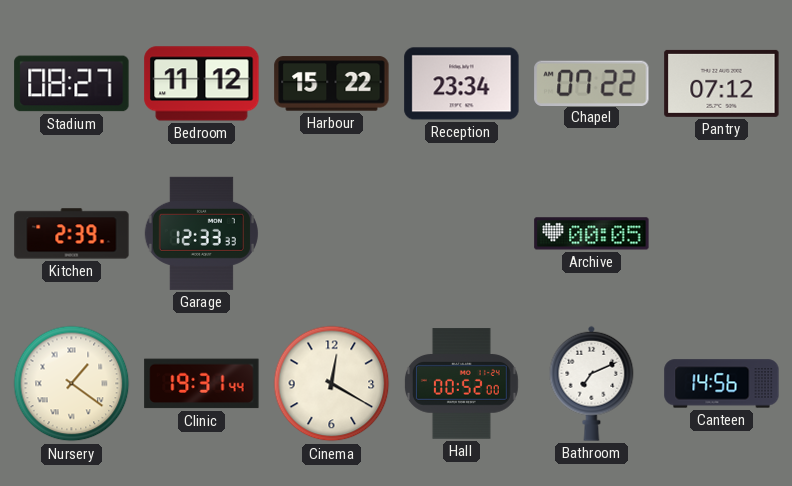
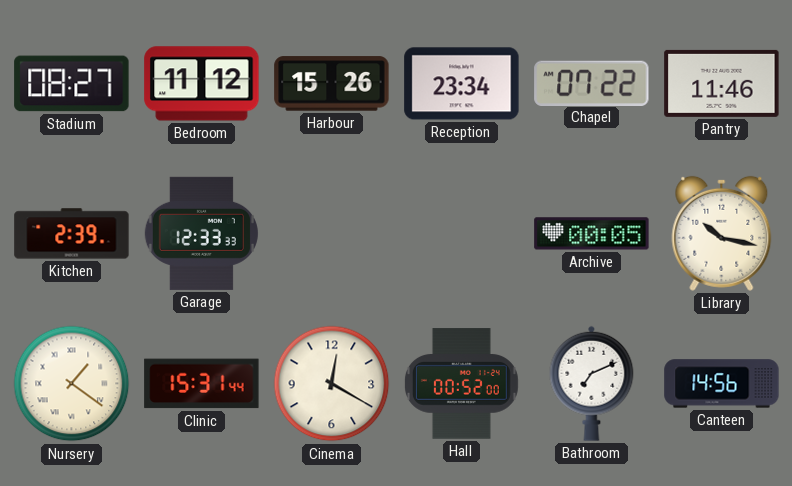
Harbour: 15:22 -> 15:26
Pantry: 07:12 -> 11:46
Library: none -> 10:17
Clinic: 19:31 -> 15:31
